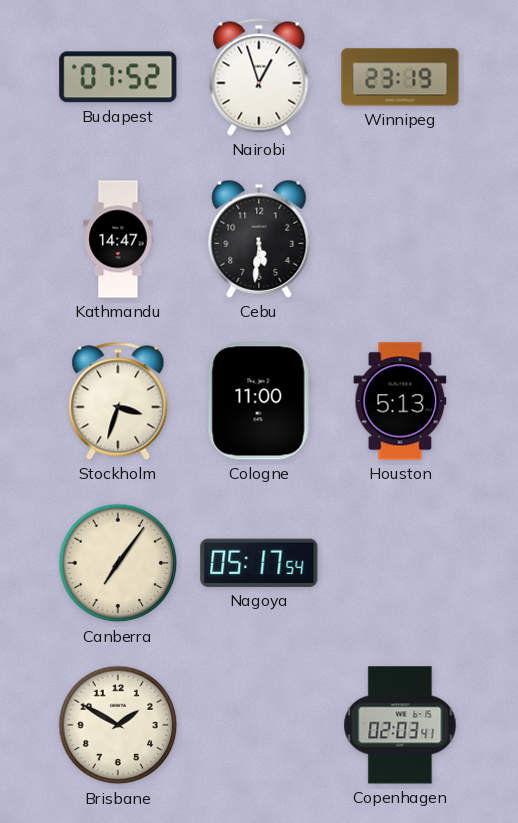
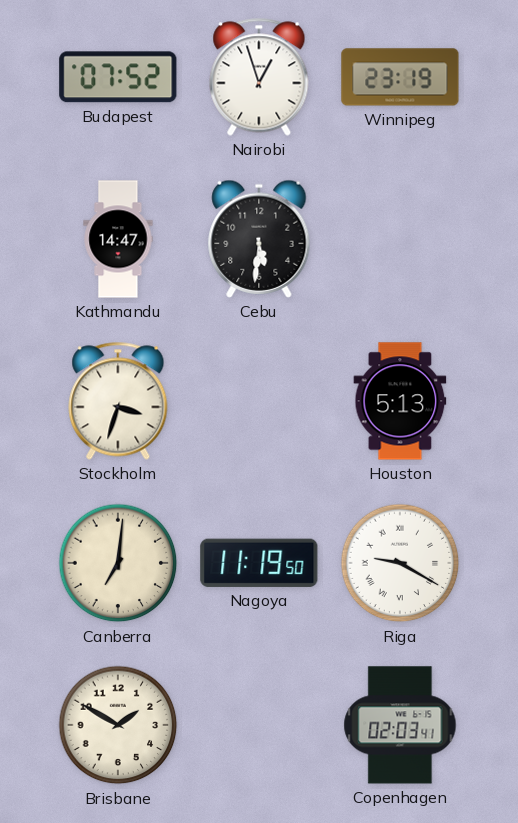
Cologne: 11:00 -> none
Canberra: 7:06 -> 7:01
Nagoya: 05:17 -> 11:19
Riga: none -> 9:20
